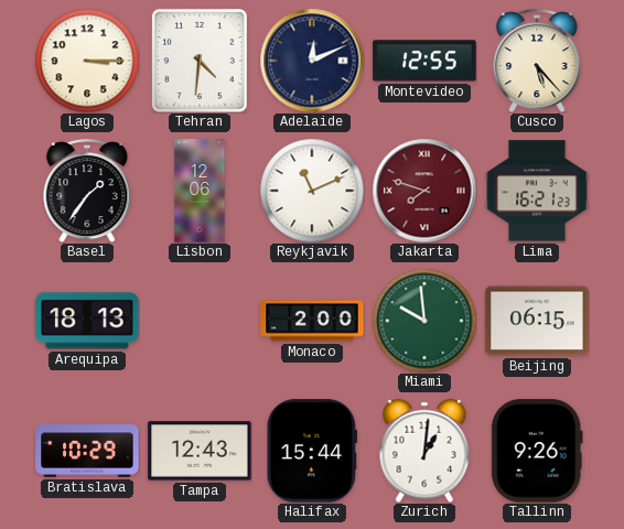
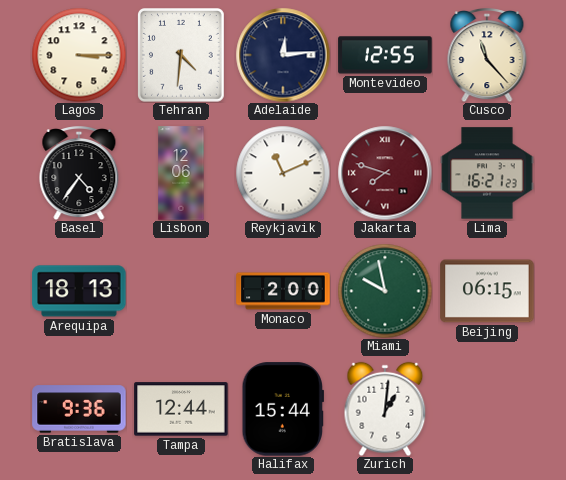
Adelaide: 12:11 -> 12:14
Cusco: 5:23 -> 11:23
Basel: 1:36 -> 4:36
Miami: 9:59 -> 9:58
Bratislava: 10:29 -> 9:36
Tampa: 12:43 -> 12:44
Tallinn: 9:26 -> none
